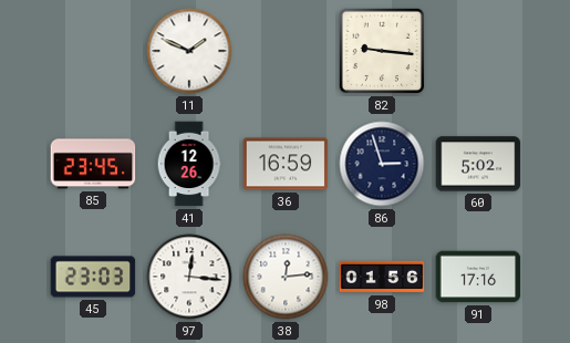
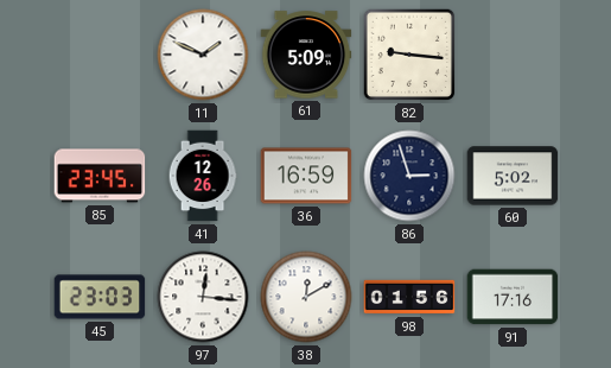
61: none -> 5:09
38: 12:14 -> 12:10
